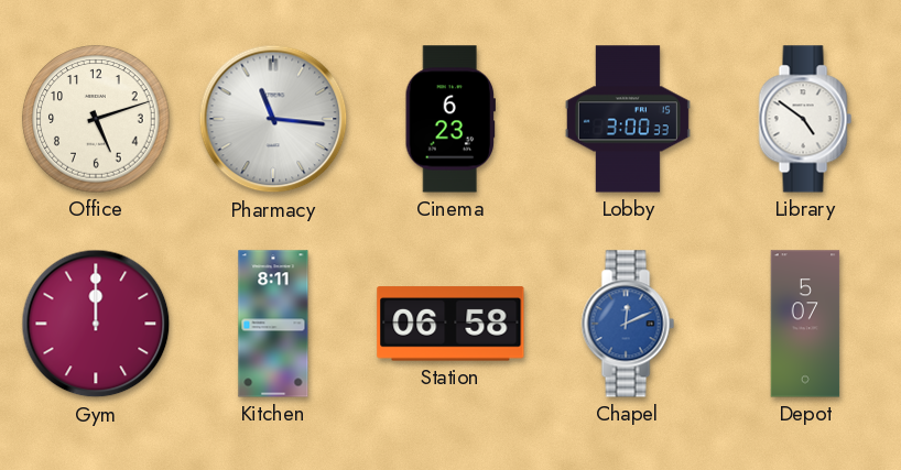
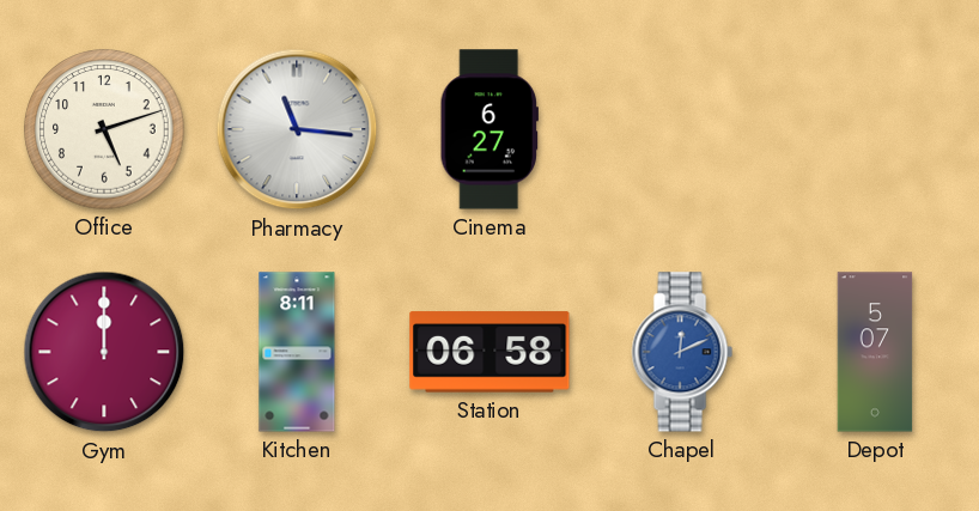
Cinema: 6:23 -> 6:27
Lobby: 3:00 -> none
Library: 4:51 -> none
